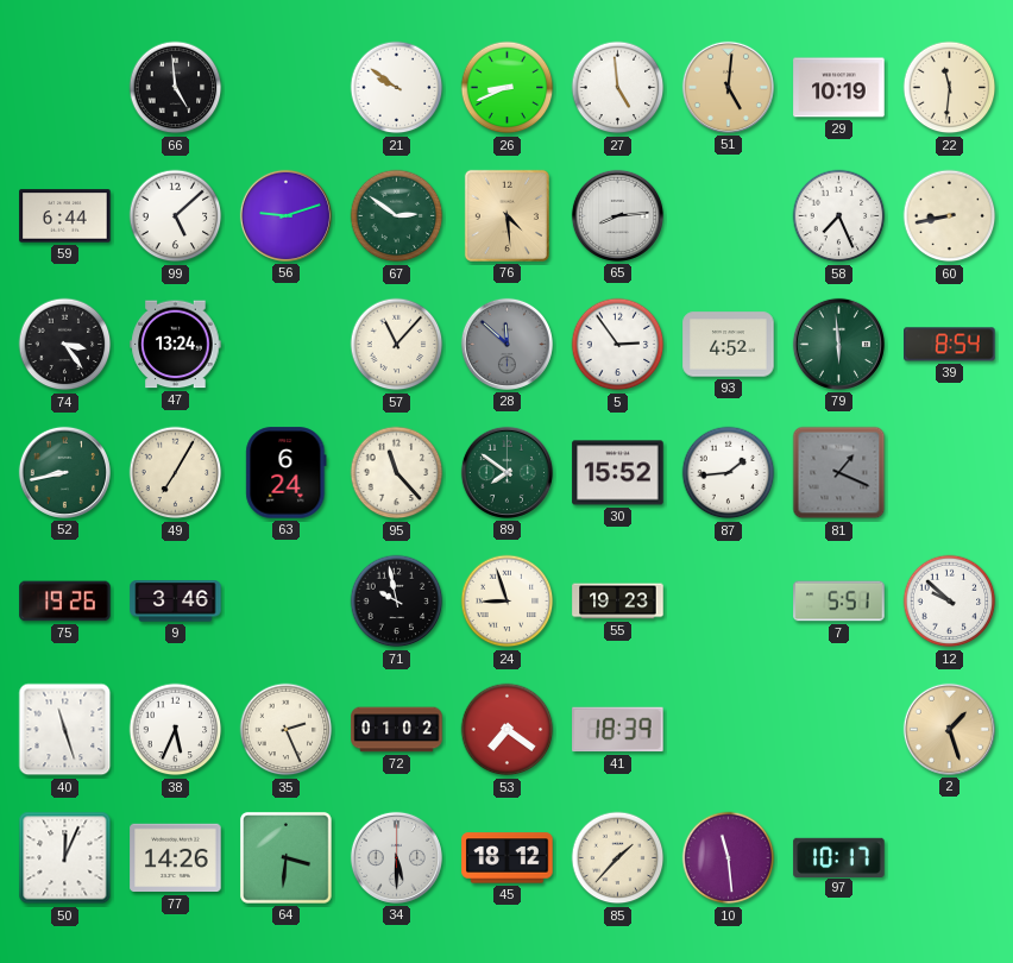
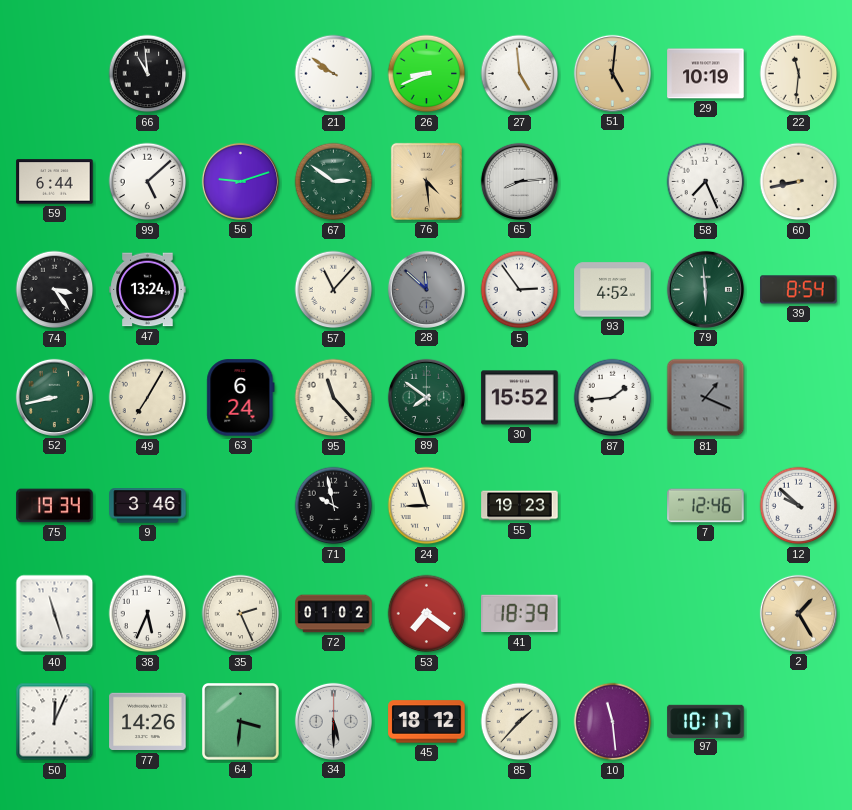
66: 4:59 -> 10:59
75: 19:26 -> 19:34
7: 5:51 -> 12:46
2: 1:27 -> 1:25
